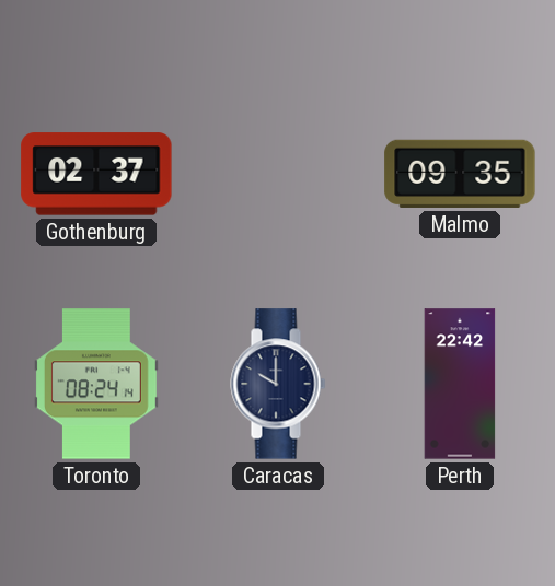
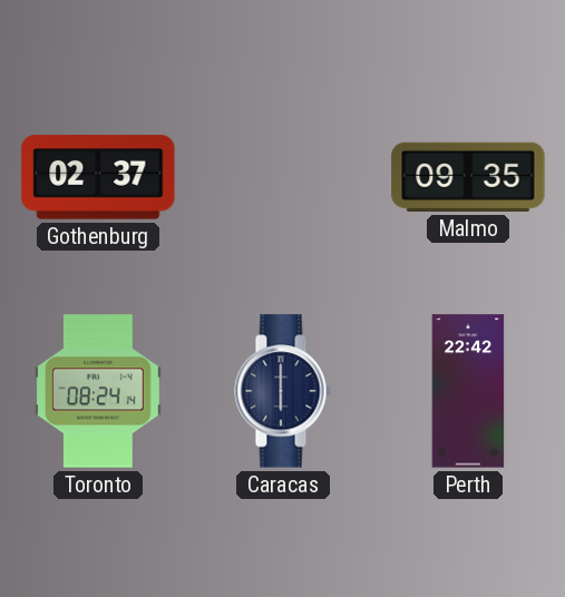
Caracas: 10:00 -> 6:00
